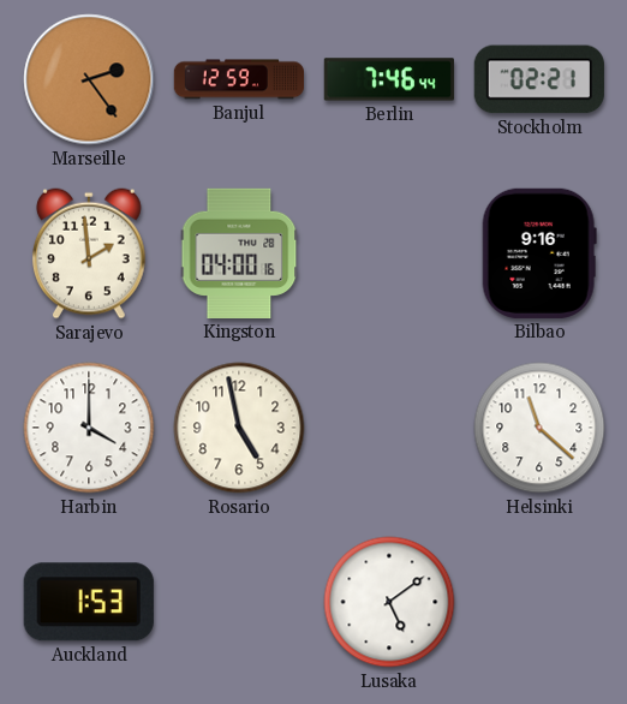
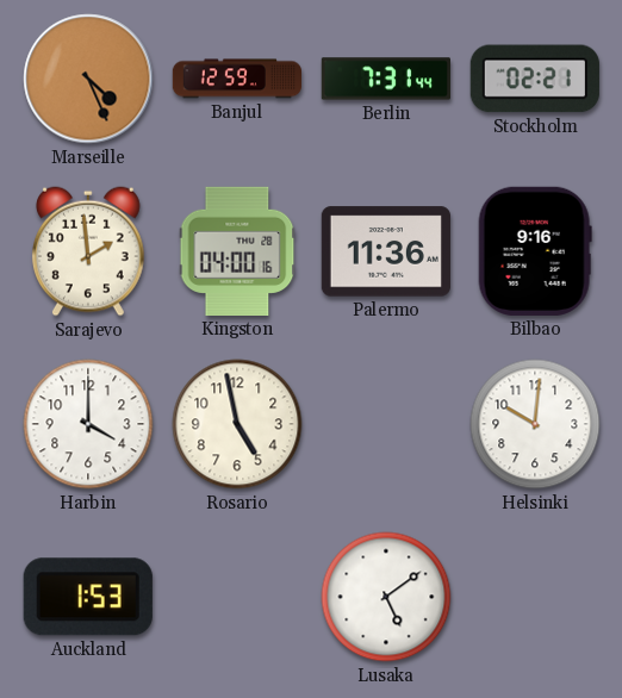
Marseille: 2:24 -> 4:26
Berlin: 7:46 -> 7:31
Palermo: none -> 11:36
Helsinki: 11:22 -> 10:01
